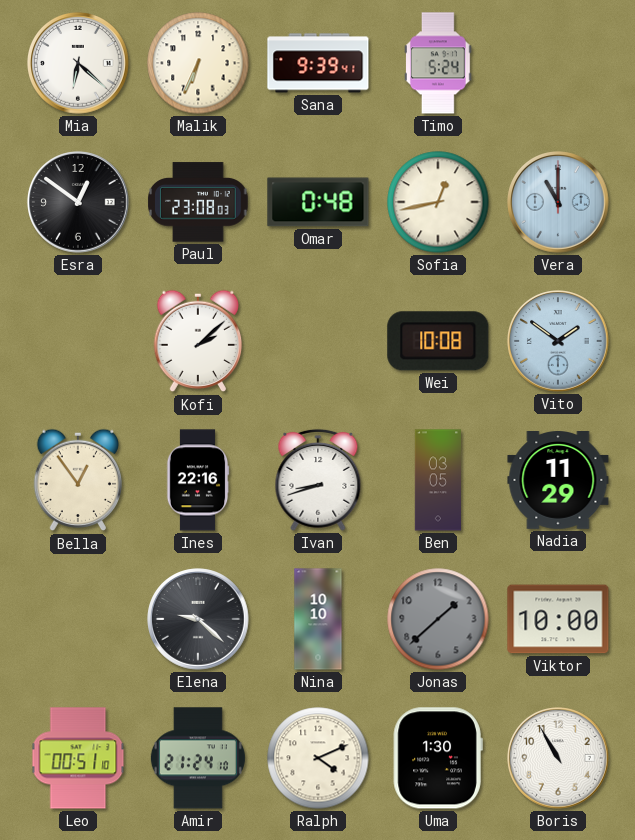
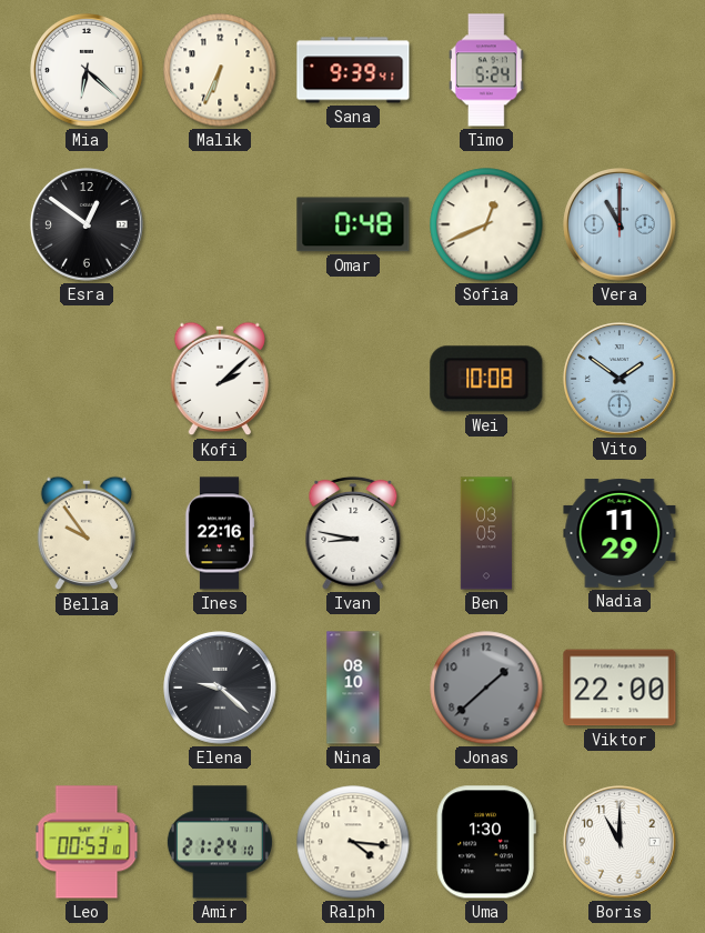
Paul: 23:08 -> none
Sofia: 12:43 -> 12:41
Bella: 12:54 -> 9:54
Ivan: 8:42 -> 8:47
Nina: 10:10 -> 08:10
Viktor: 10:00 -> 22:00
Leo: 00:51 -> 00:53
Ralph: 4:11 -> 4:16
Boris: 10:55 -> 11:00
